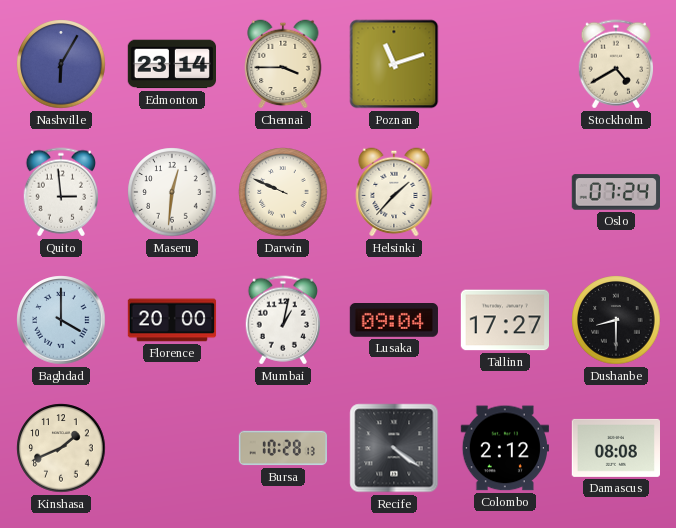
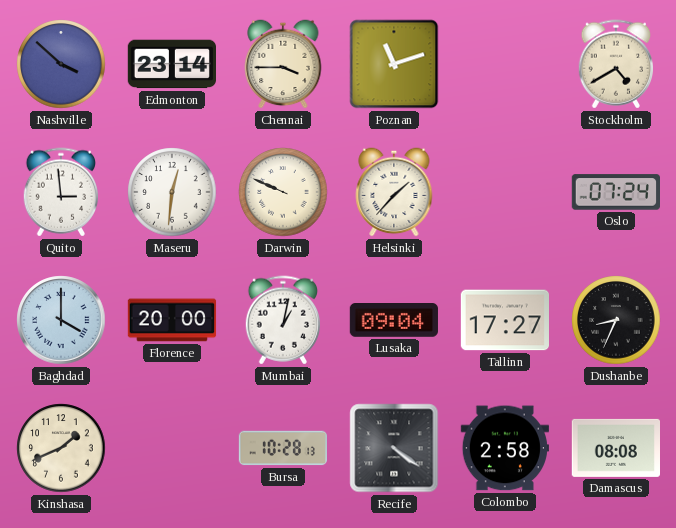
Nashville: 6:05 -> 3:52
Dushanbe: 8:30 -> 8:34
Colombo: 2:12 -> 2:58
